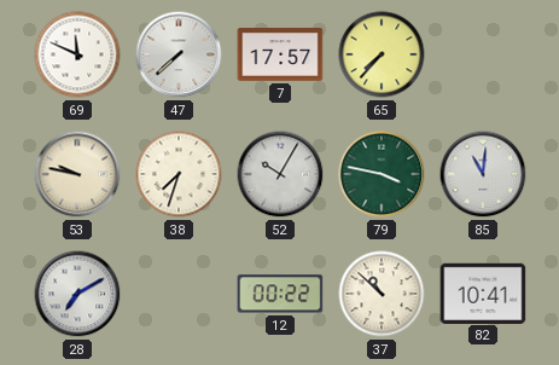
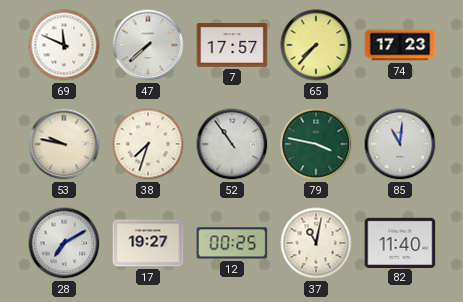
74: none -> 17:23
52: 10:05 -> 10:54
17: none -> 19:27
12: 00:22 -> 00:25
37: 10:52 -> 11:02
82: 10:41 -> 11:40
